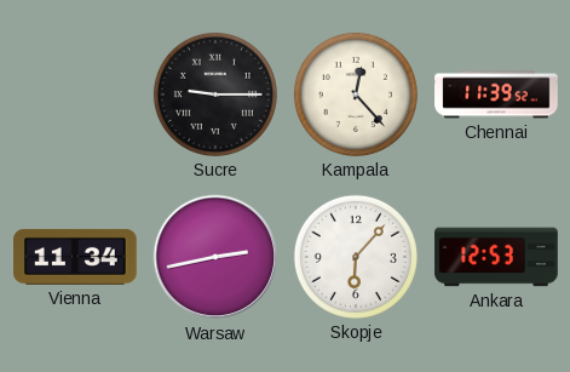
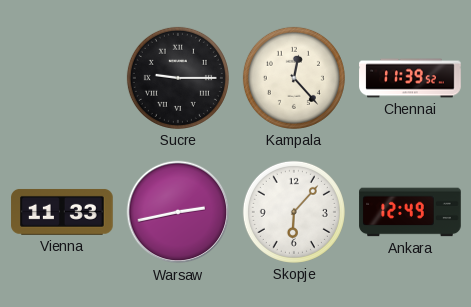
Vienna: 11:34 -> 11:33
Ankara: 12:53 -> 12:49
